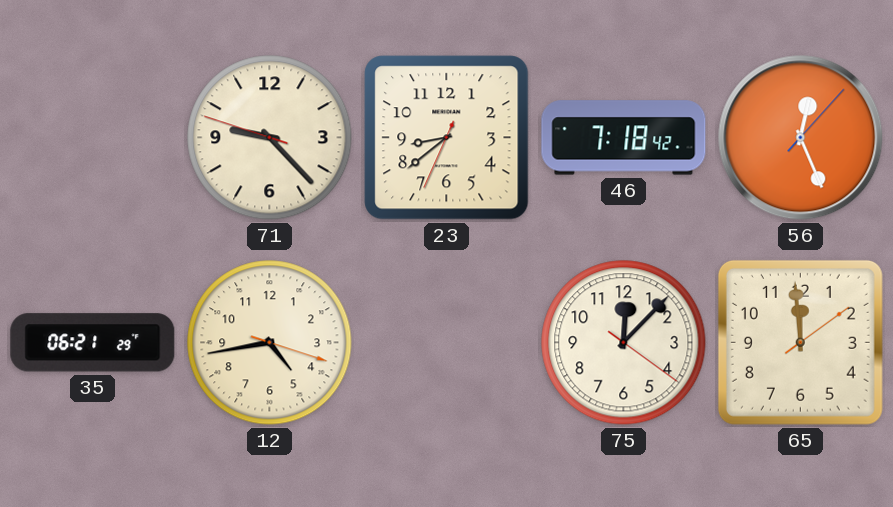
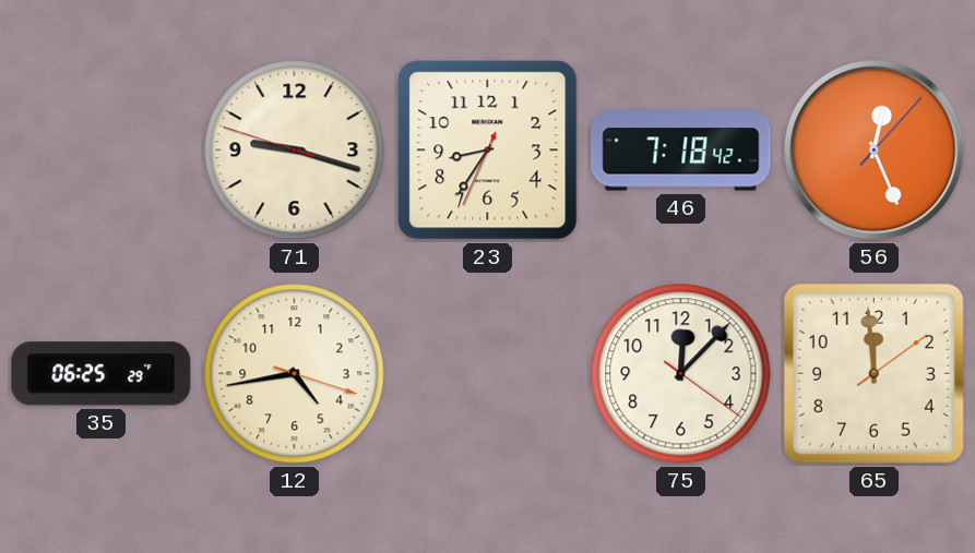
71: 9:22 -> 9:17
23: 8:38 -> 8:35
35: 06:21 -> 06:25
